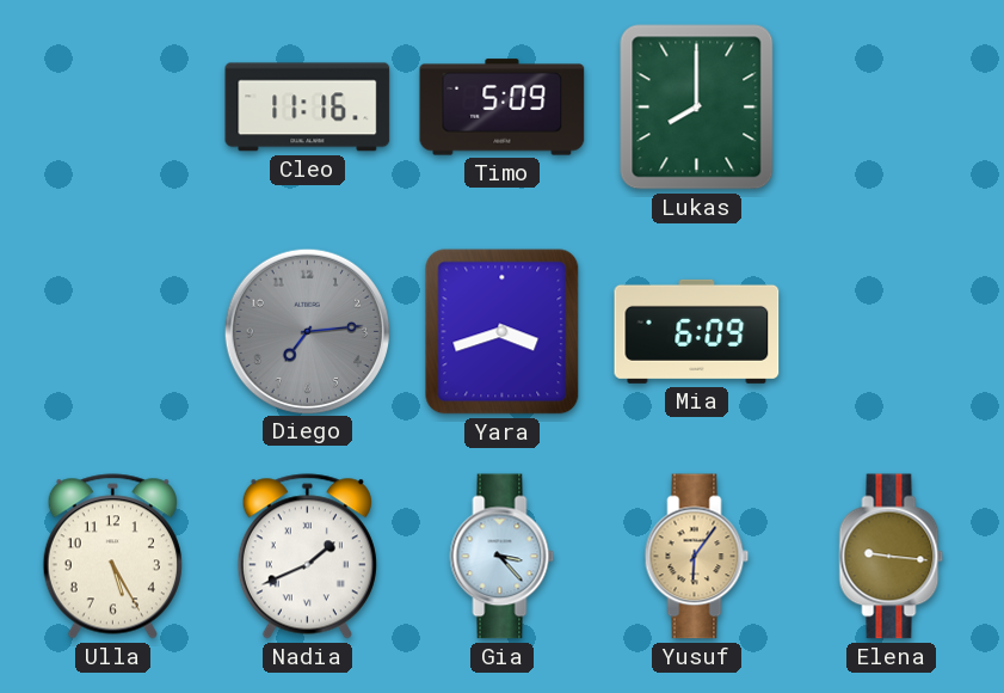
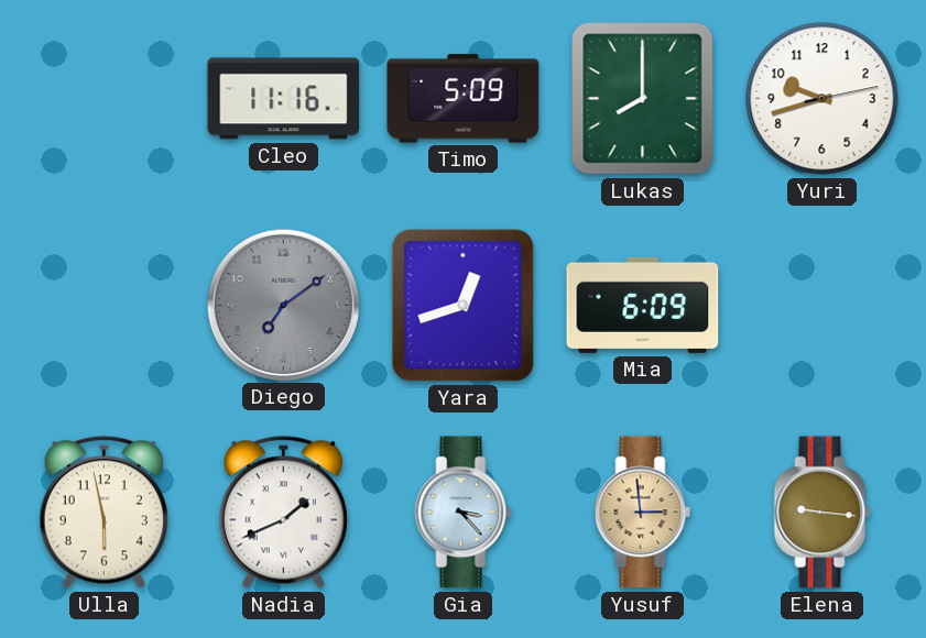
Yuri: none -> 9:42
Diego: 7:14 -> 7:09
Yara: 3:42 -> 12:42
Ulla: 5:25 -> 5:58
Yusuf: 6:06 -> 2:59
